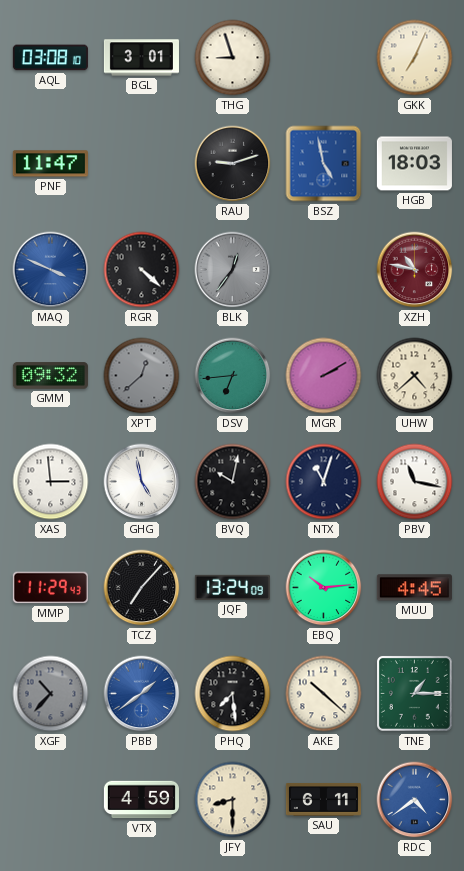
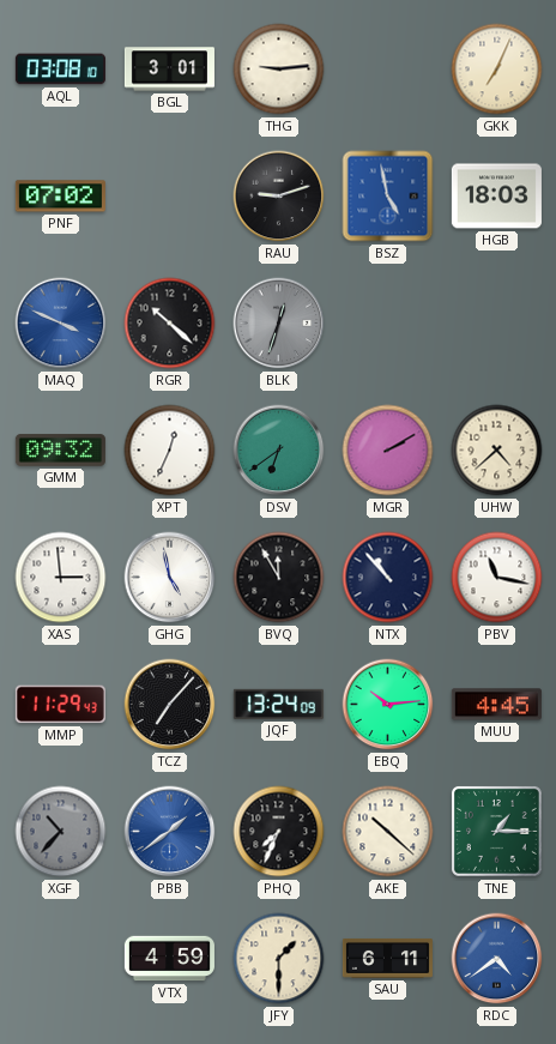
THG: 8:57 -> 9:14
PNF: 11:47 -> 07:02
RGR: 4:22 -> 10:22
BLK: 12:36 -> 12:33
XZH: 10:47 -> none
XPT: 12:38 -> 12:34
XPT dial: grey -> white
DSV: 6:44 -> 6:39
BVQ: 10:02 -> 11:55
NTX: 11:03 -> 10:53
PHQ: 7:29 -> 7:34
JFY: 8:30 -> 1:30
